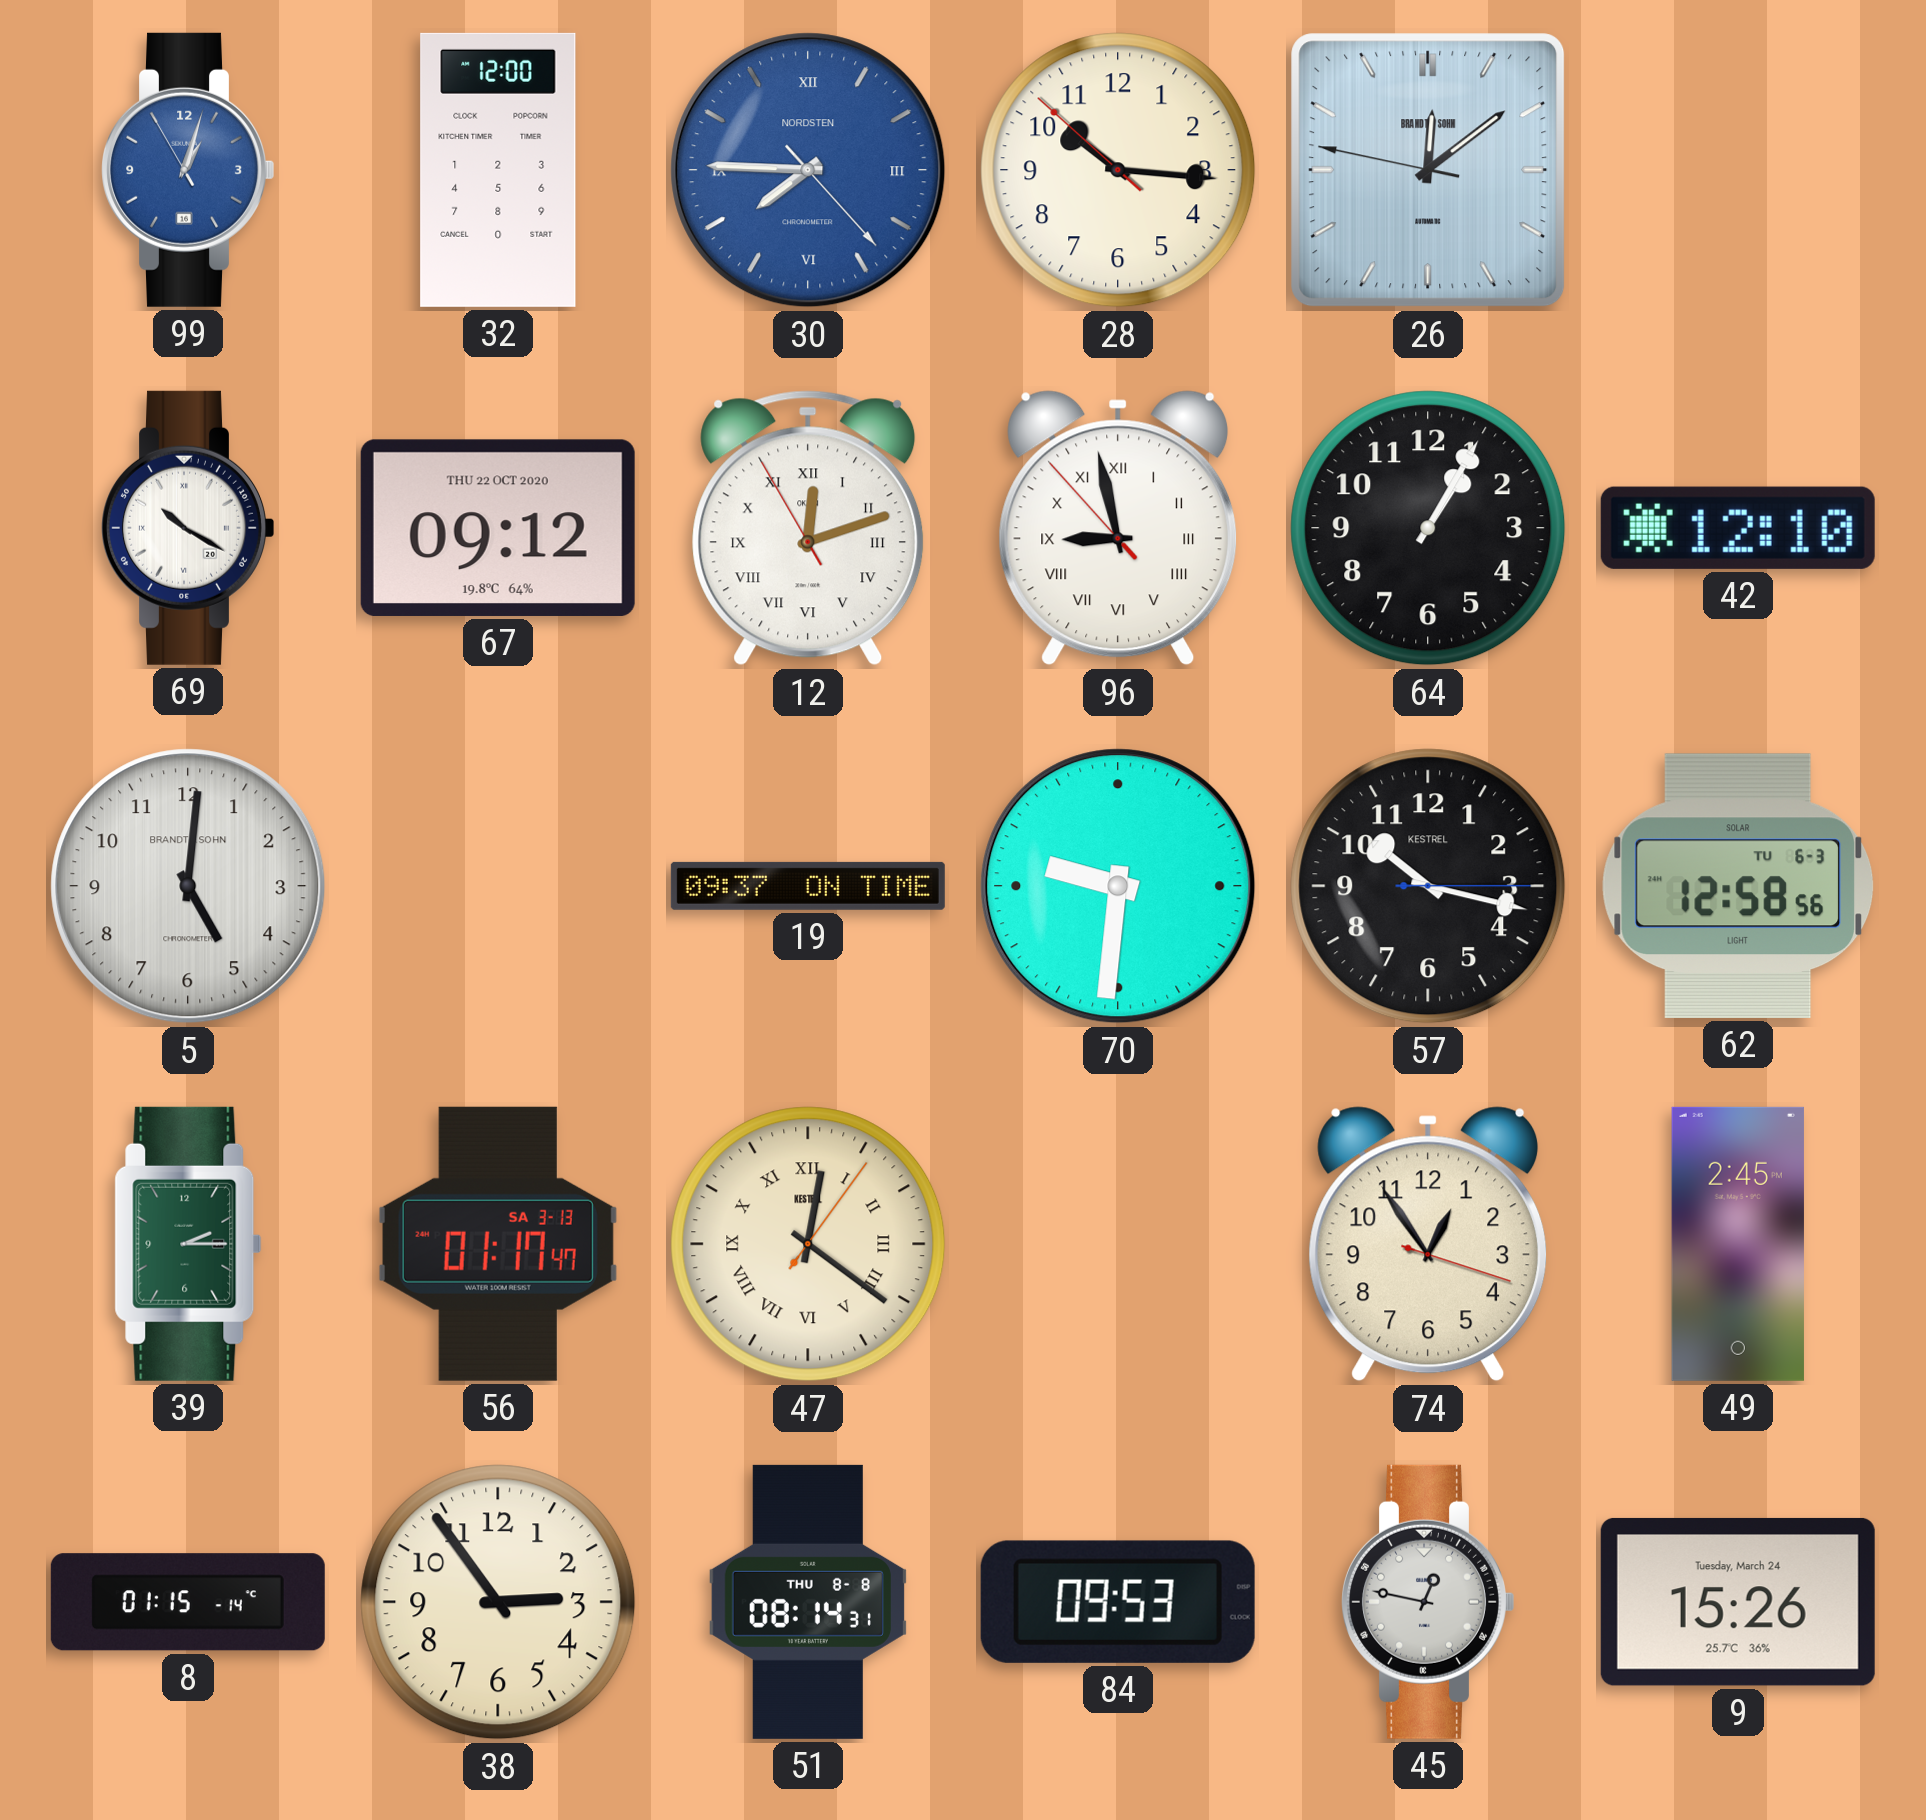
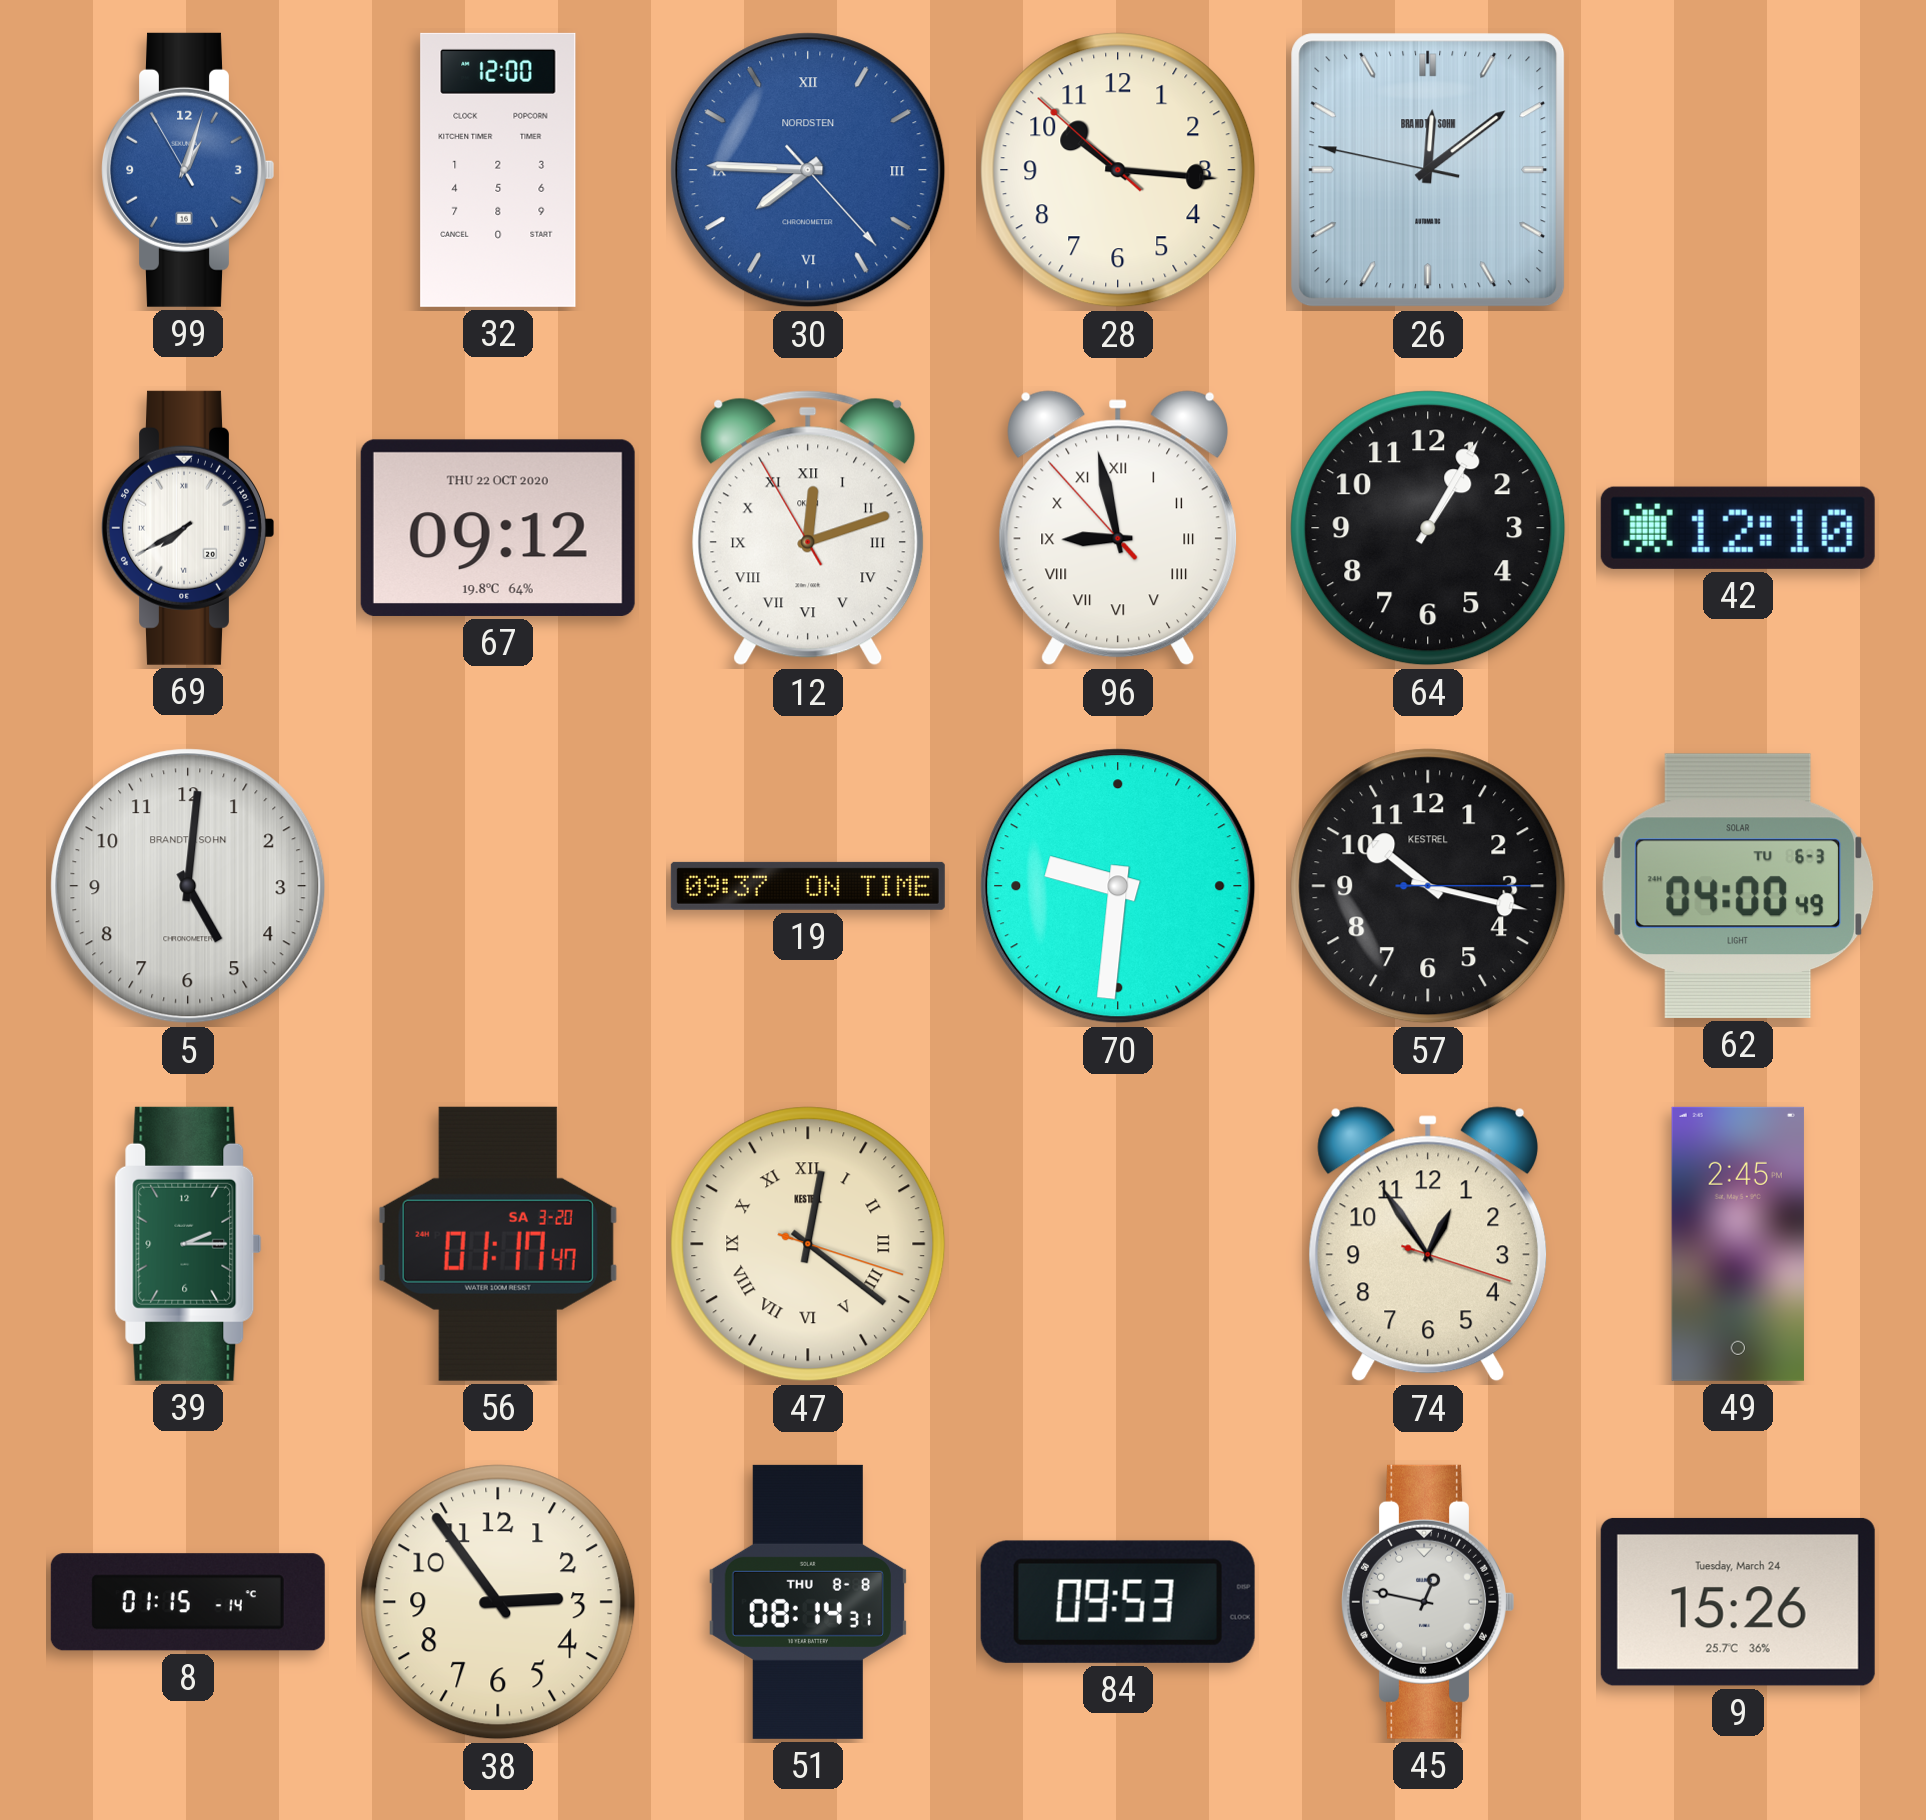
69: 10:20 -> 7:40
62: 12:58 -> 04:00
56 date: SA 3-13 -> SA 3-20
47: 12:21:06 -> 12:21:18
